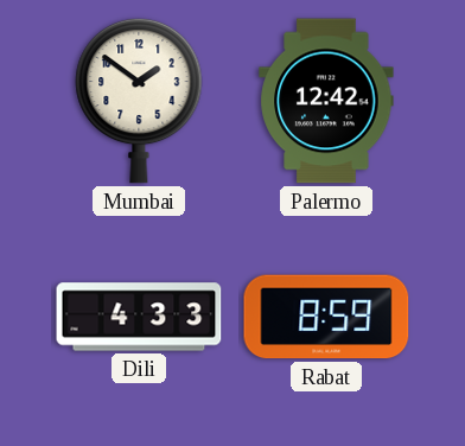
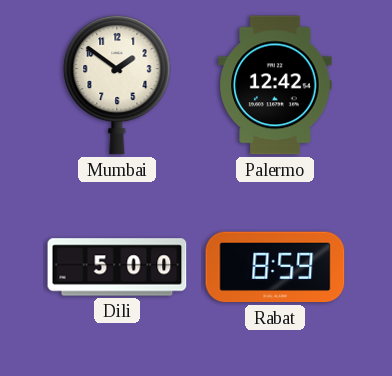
Dili: 4:33 -> 5:00
